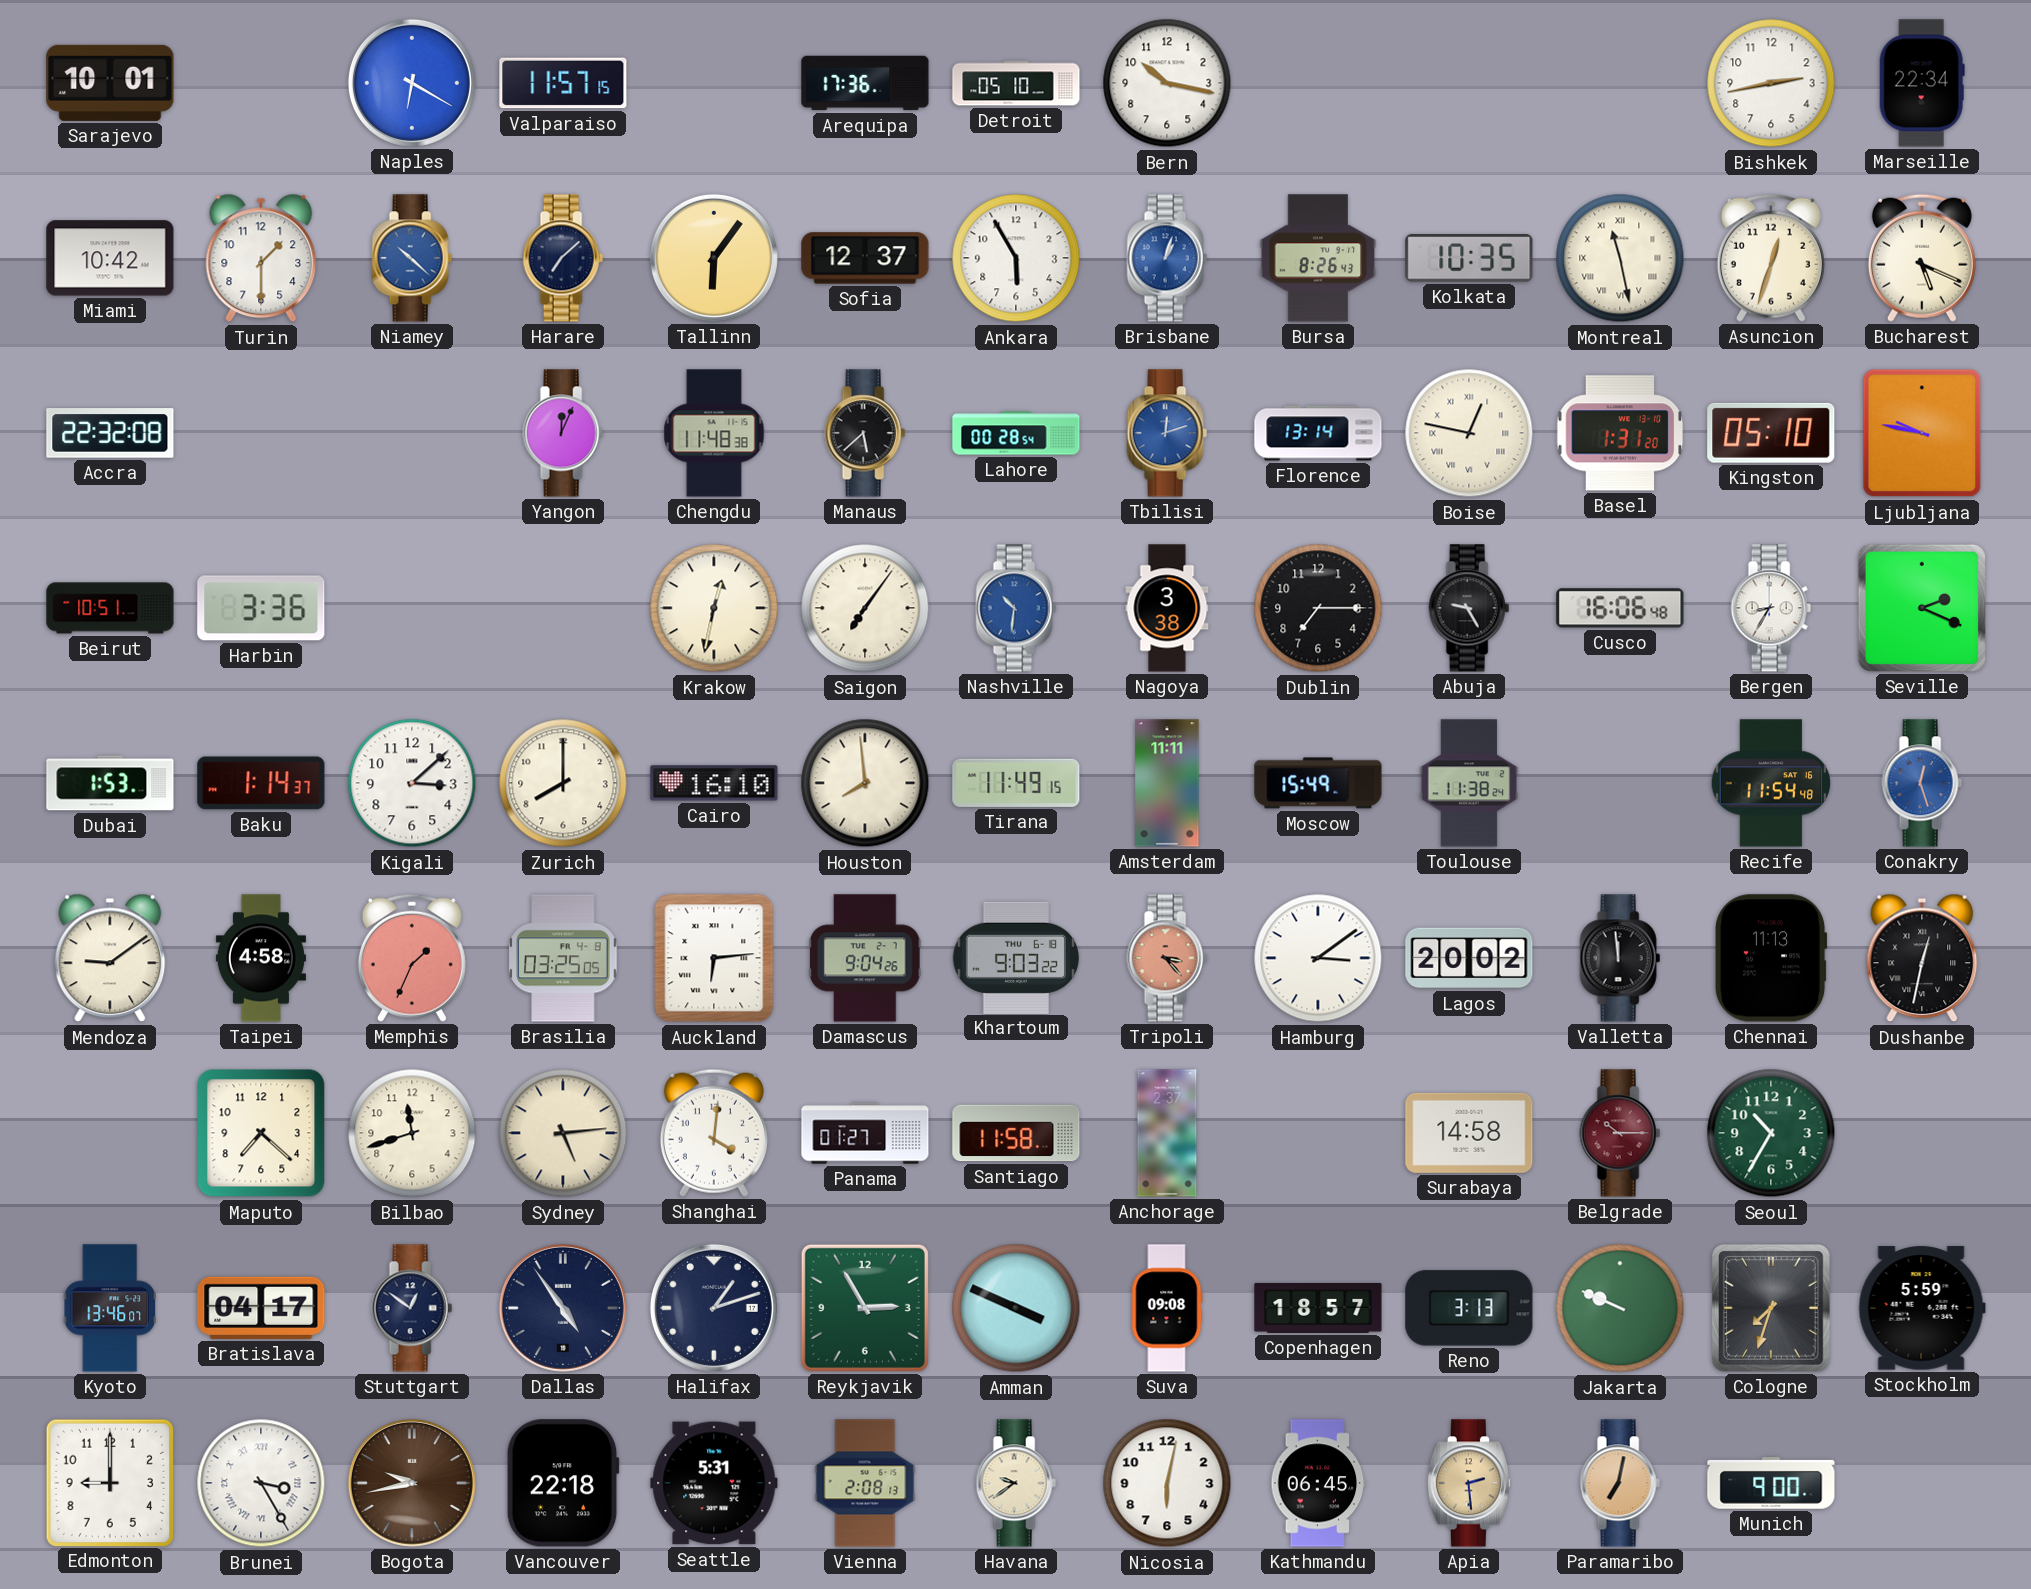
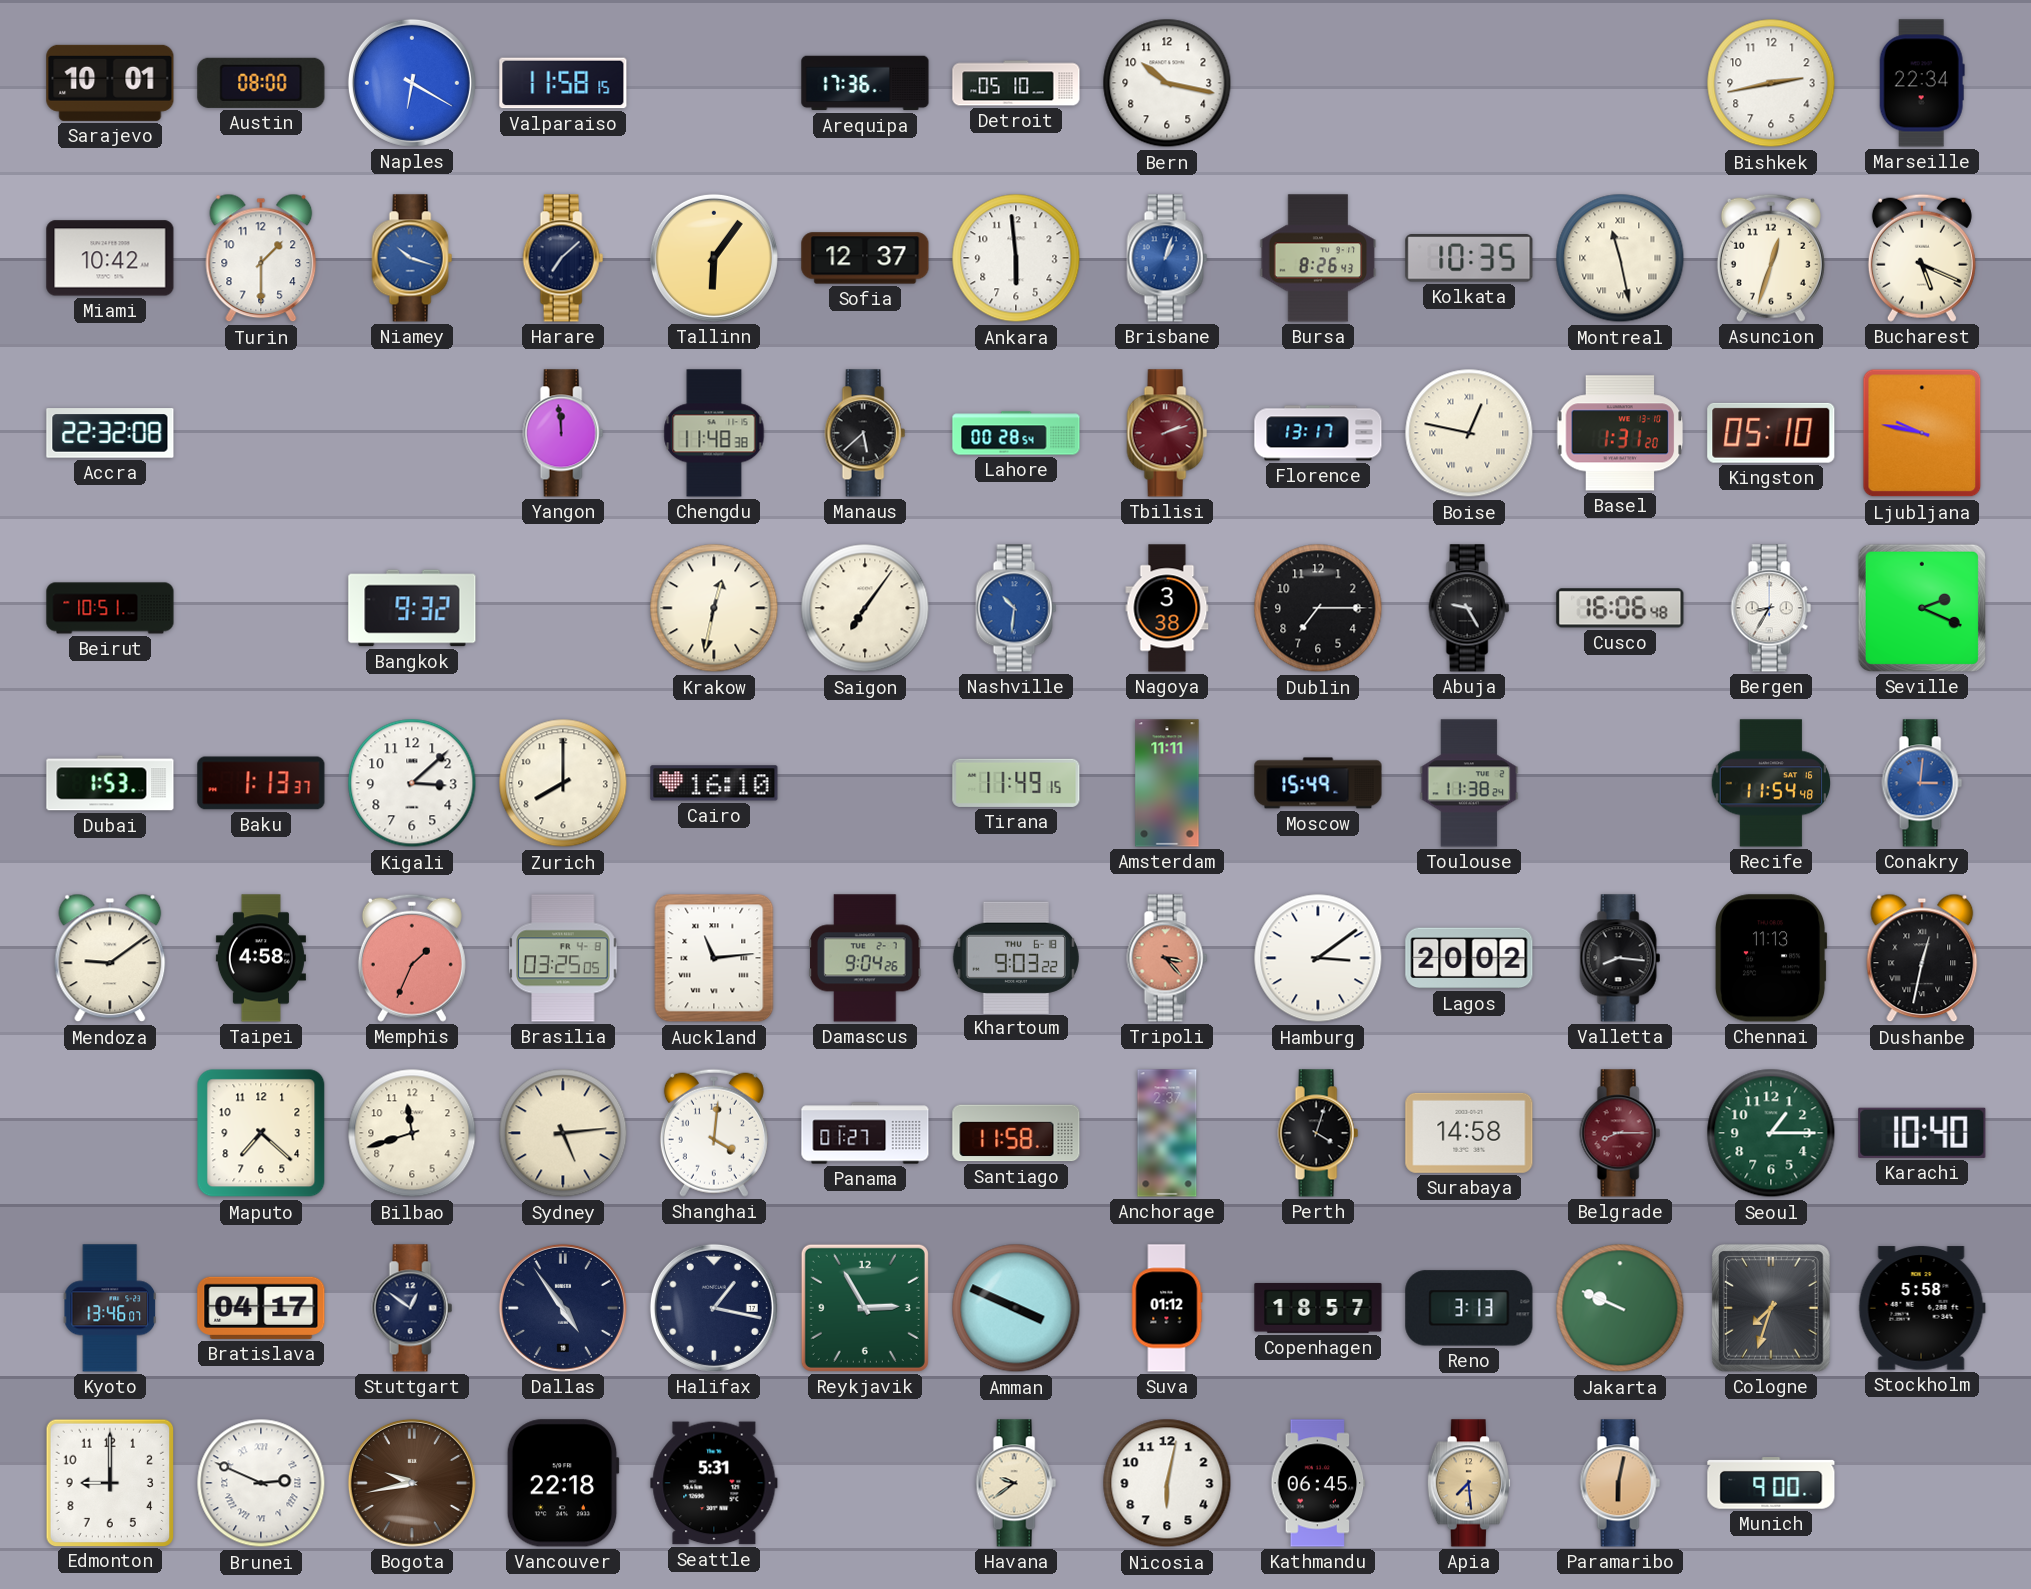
Austin: none -> 08:00
Valparaiso: 11:57 -> 11:58
Niamey: 10:22 -> 10:18
Ankara: 5:55 -> 5:59
Yangon: 12:04 -> 11:59
Tbilisi: 12:12 -> 2:12
Tbilisi dial: blue -> burgundy
Florence: 13:14 -> 13:17
Harbin: 3:36 -> none
Bangkok: none -> 9:32
Baku: 1:14 -> 1:13
Houston: 7:59 -> none
Conakry: 12:27 -> 3:01
Auckland: 6:14 -> 11:14
Valletta: 11:59 -> 8:16
Perth: none -> 4:03
Belgrade: 10:15 -> 8:15
Seoul: 10:35 -> 1:15
Karachi: none -> 10:40
Halifax: 1:12 -> 1:17
Suva: 09:08 -> 01:12
Stockholm: 5:59 -> 5:58
Brunei: 3:25 -> 2:49
Vienna: 2:08 -> none
Apia: 2:29 -> 7:29
Paramaribo: 7:02 -> 6:02
